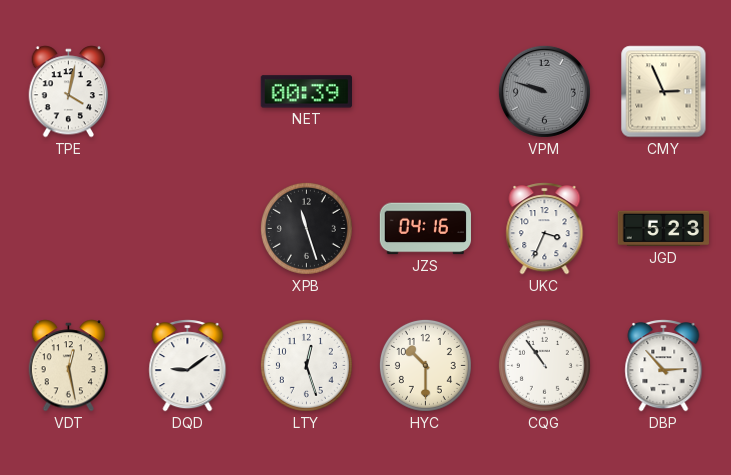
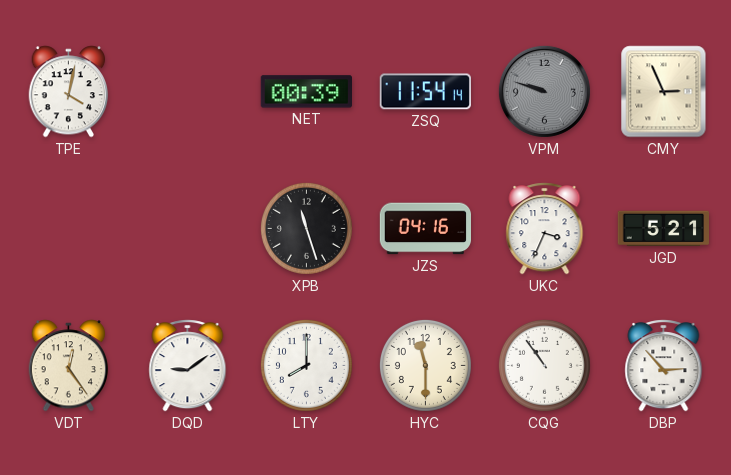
ZSQ: none -> 11:54
JGD: 5:23 -> 5:21
VDT: 12:28 -> 12:24
LTY: 12:27 -> 8:00
HYC: 10:30 -> 11:30
